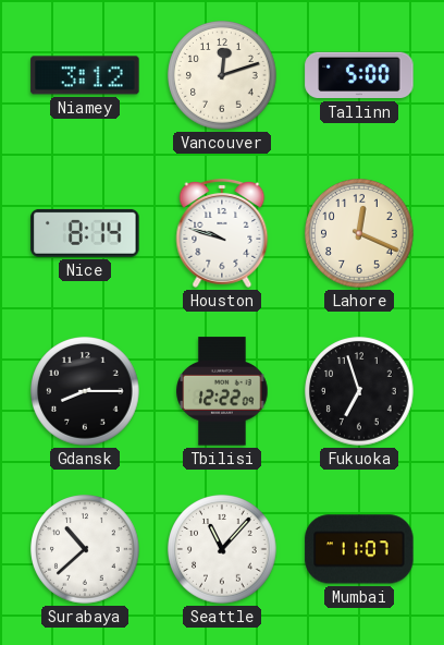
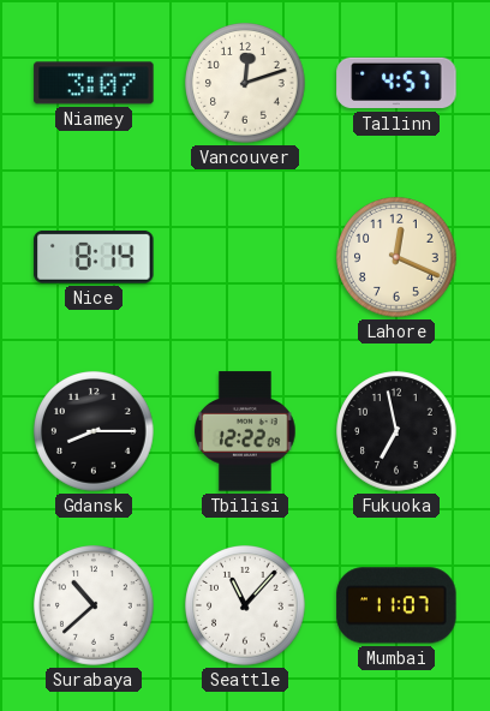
Niamey: 3:12 -> 3:07
Tallinn: 5:00 -> 4:57
Houston: 9:48 -> none
Fukuoka: 6:57 -> 6:58
